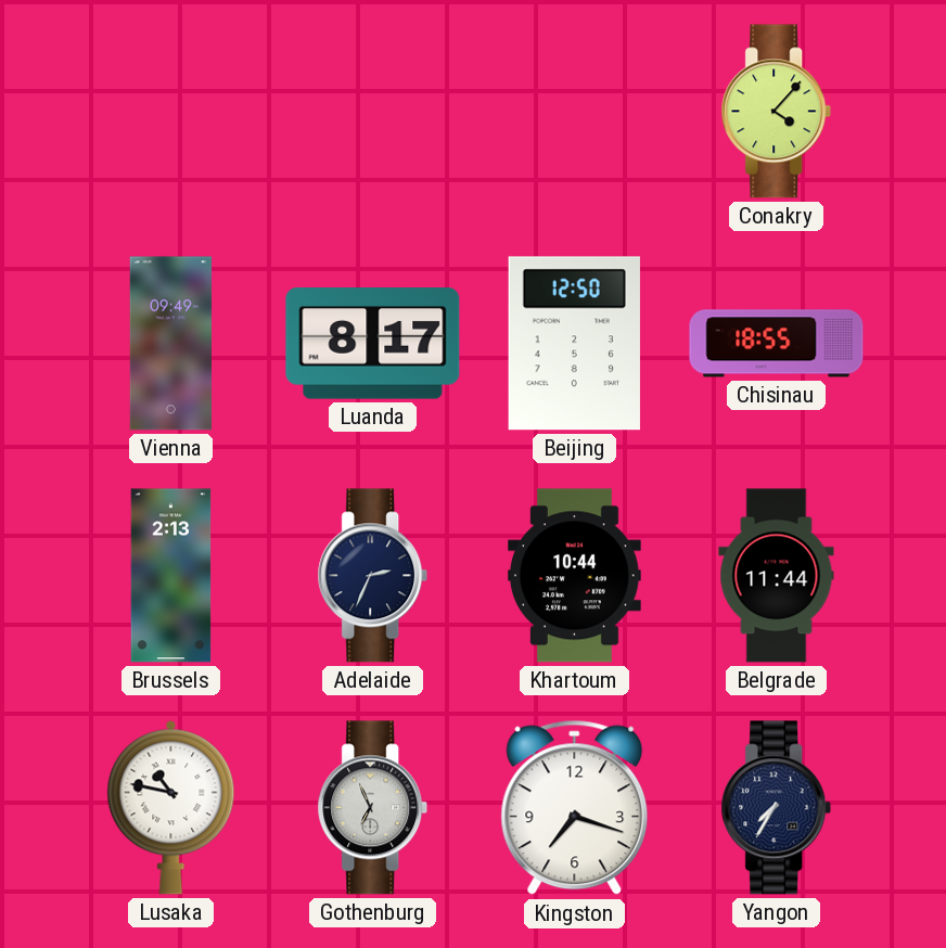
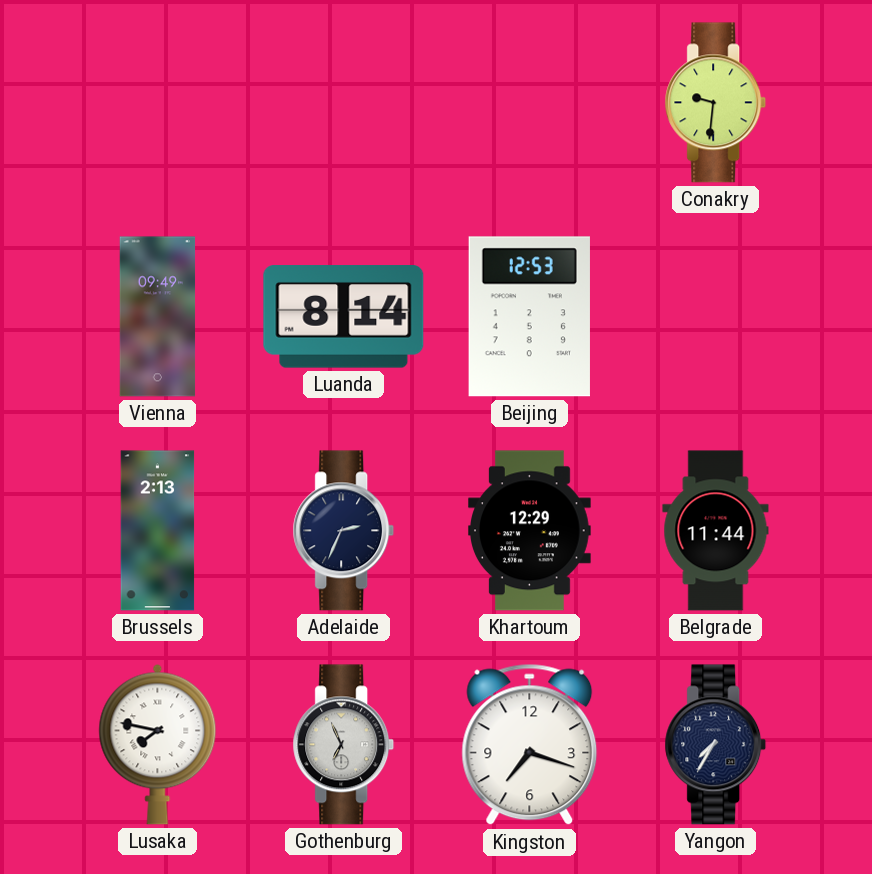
Conakry: 4:07 -> 9:31
Luanda: 8:17 -> 8:14
Beijing: 12:50 -> 12:53
Chisinau: 18:55 -> none
Khartoum: 10:44 -> 12:29
Lusaka: 10:47 -> 7:47
